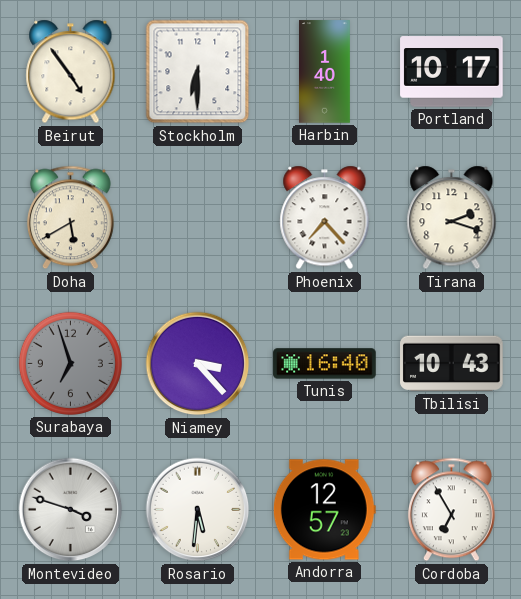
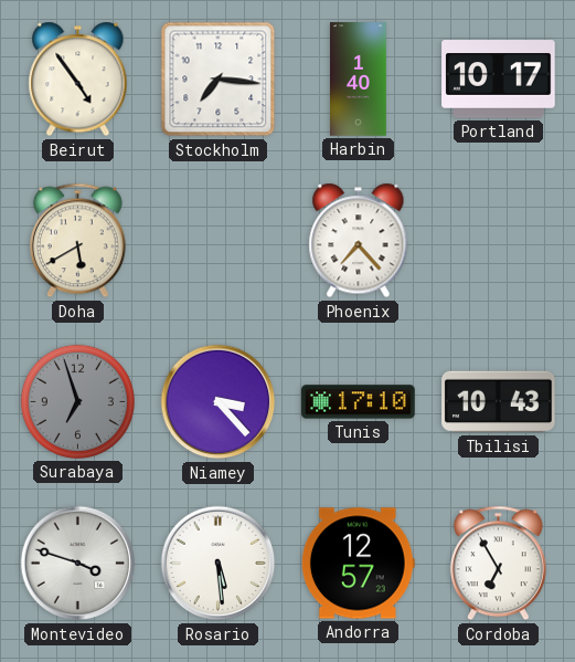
Stockholm: 6:30 -> 7:16
Tirana: 2:18 -> none
Tunis: 16:40 -> 17:10
Rosario: 5:31 -> 5:29
